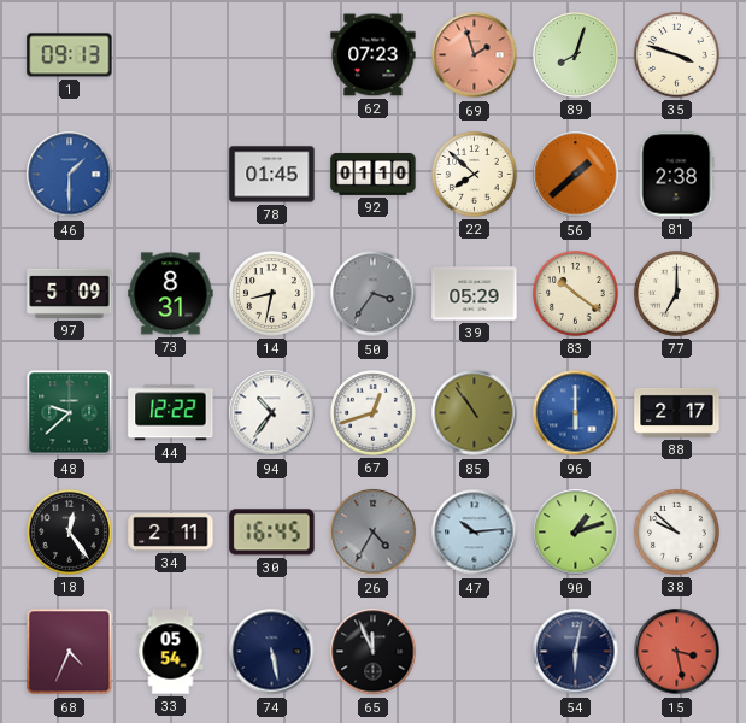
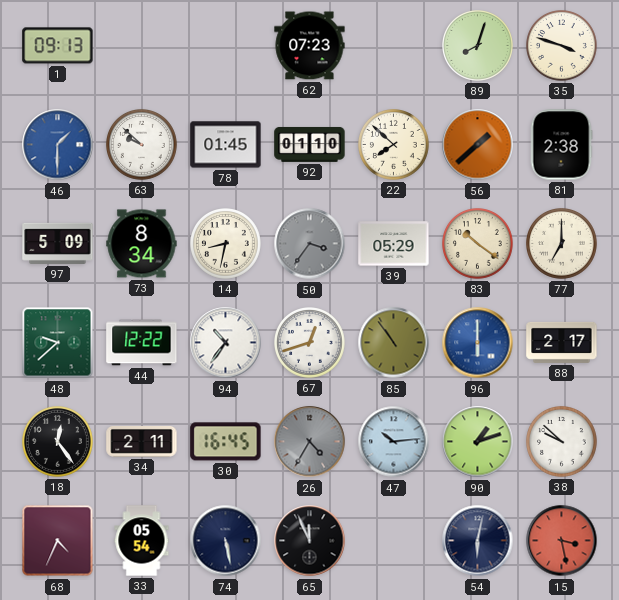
69: 1:57 -> none
63: none -> 9:52
73: 8:31 -> 8:34
